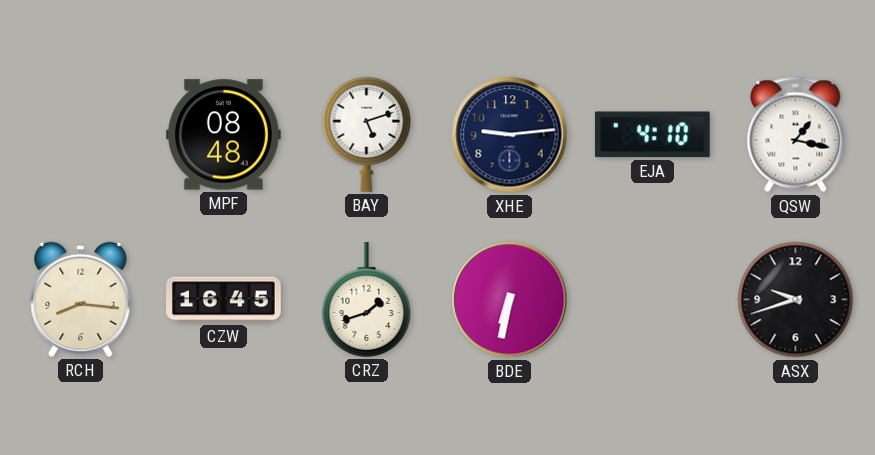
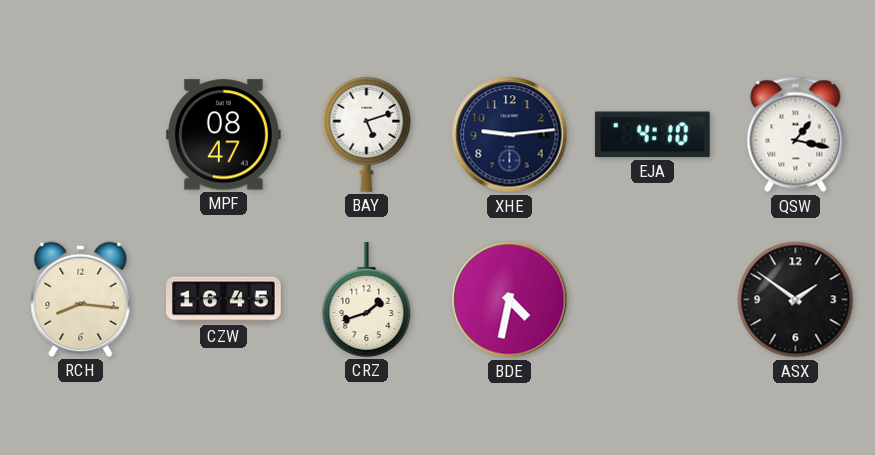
MPF: 08:48 -> 08:47
BDE: 6:32 -> 4:32
ASX: 9:42 -> 1:51
